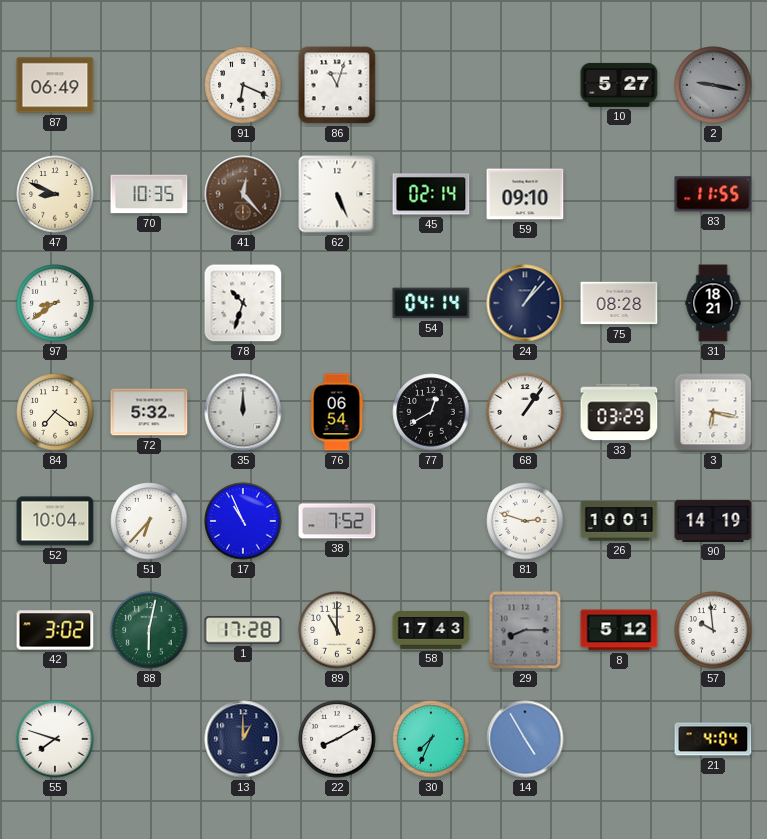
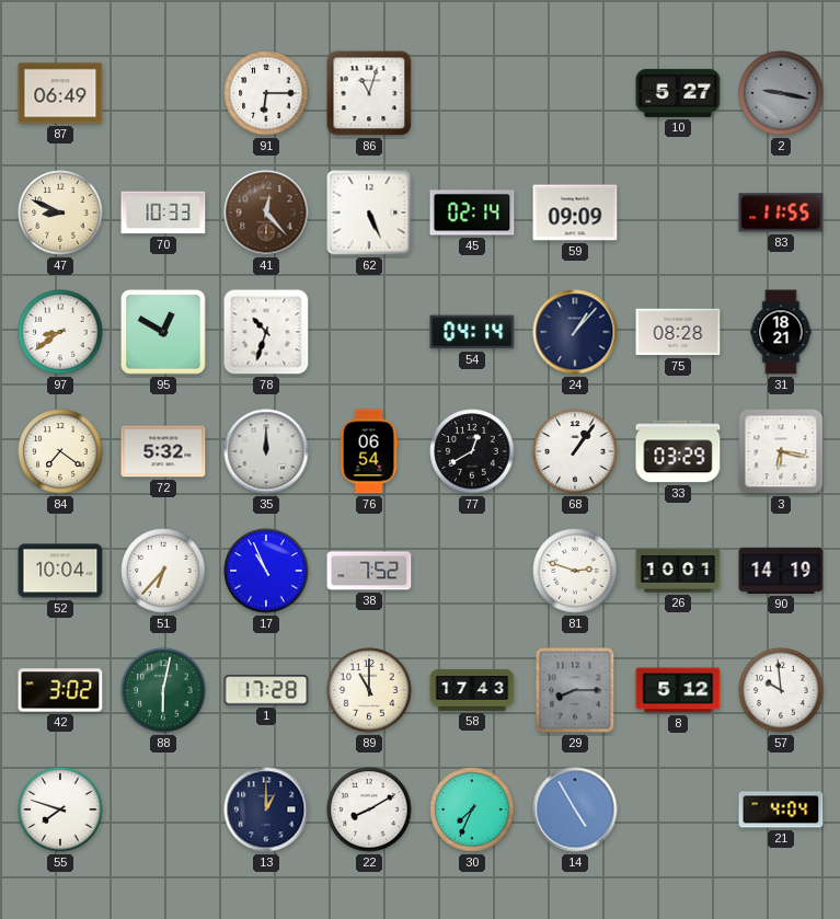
91: 6:19 -> 6:15
70: 10:35 -> 10:33
59: 09:10 -> 09:09
95: none -> 12:50
